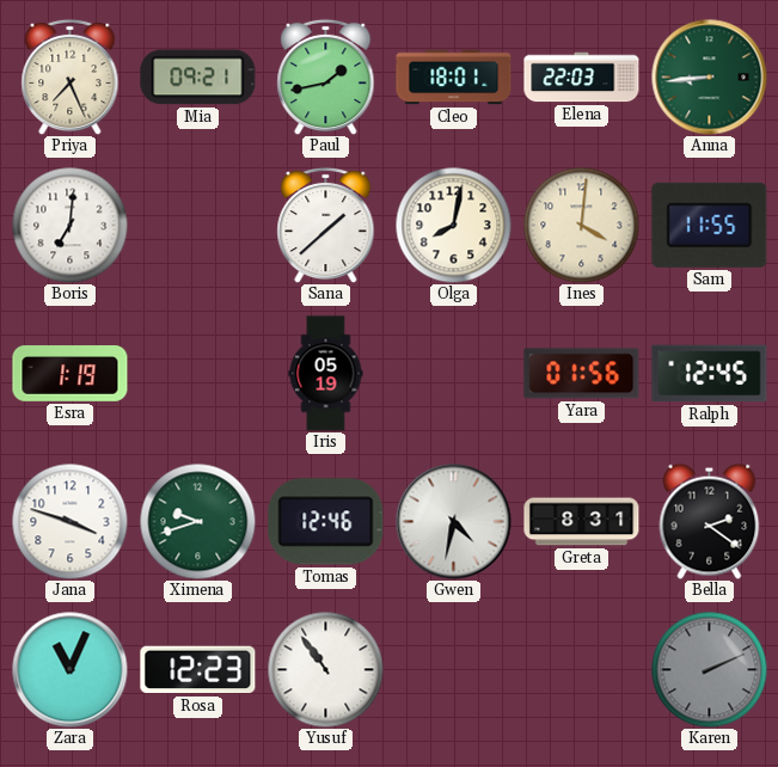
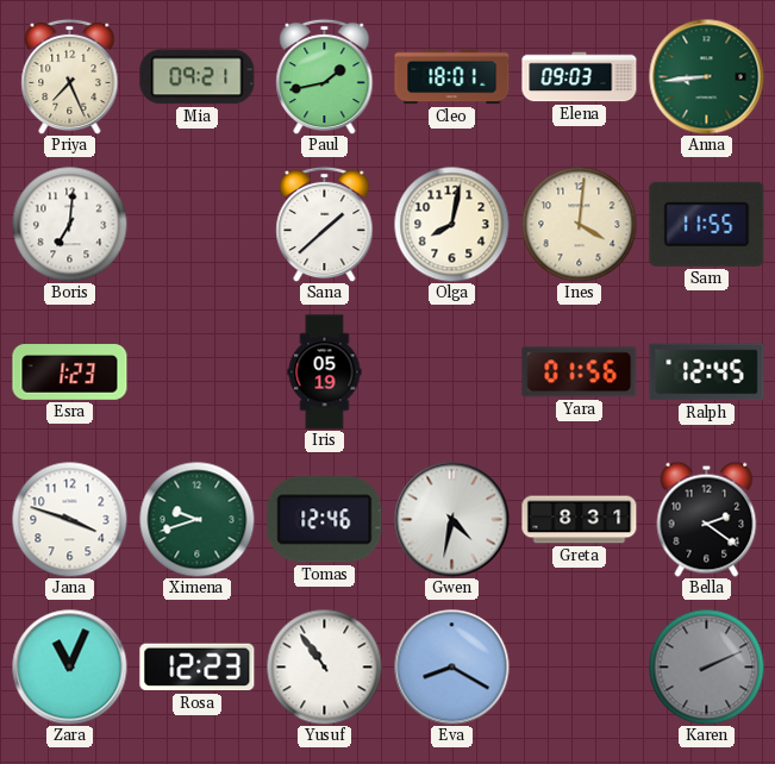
Elena: 22:03 -> 09:03
Esra: 1:19 -> 1:23
Eva: none -> 8:20
